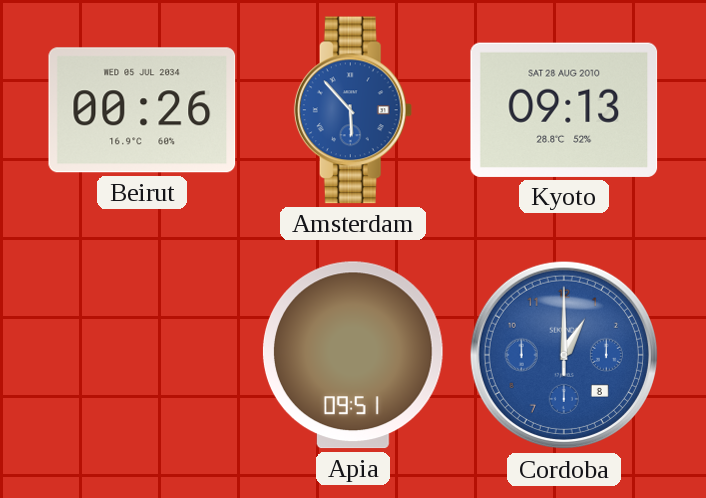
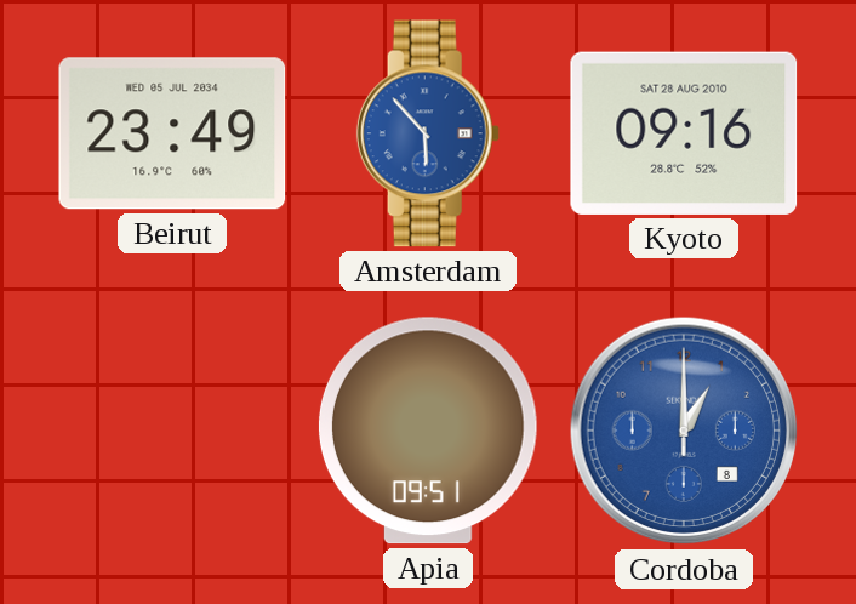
Beirut: 00:26 -> 23:49
Kyoto: 09:13 -> 09:16
